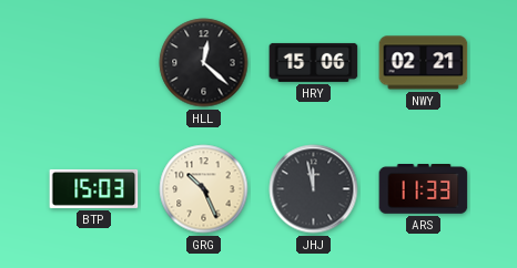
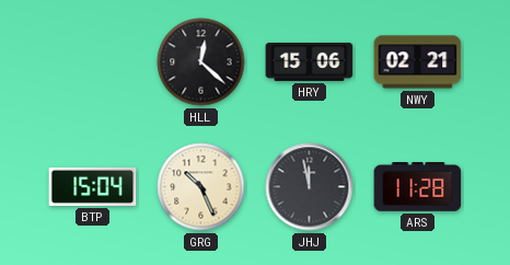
BTP: 15:03 -> 15:04
ARS: 11:33 -> 11:28
